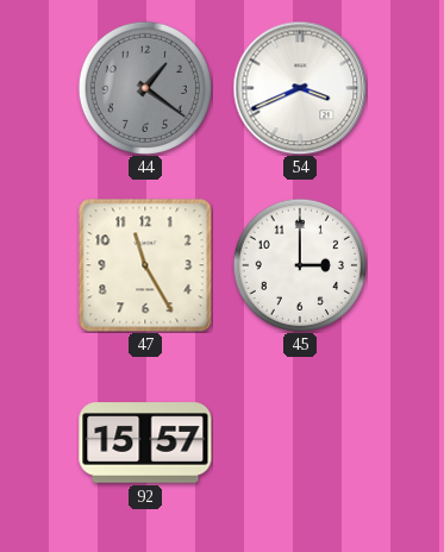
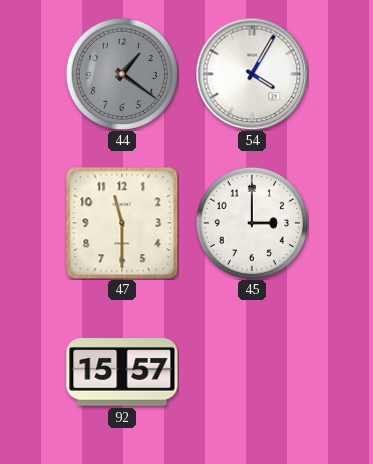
54: 3:41 -> 4:05
47: 11:25 -> 11:30
